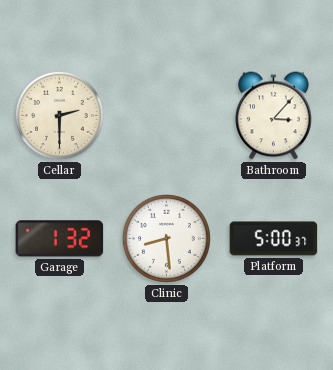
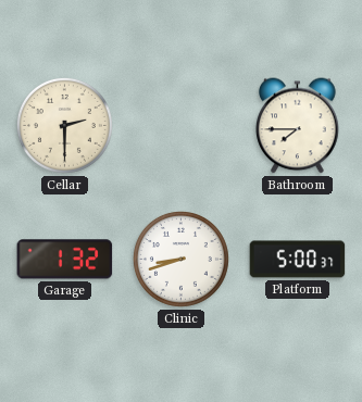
Bathroom: 3:07 -> 7:45
Clinic: 8:29 -> 8:42
